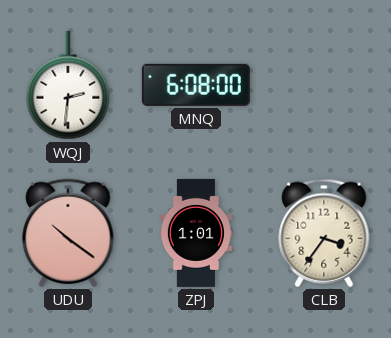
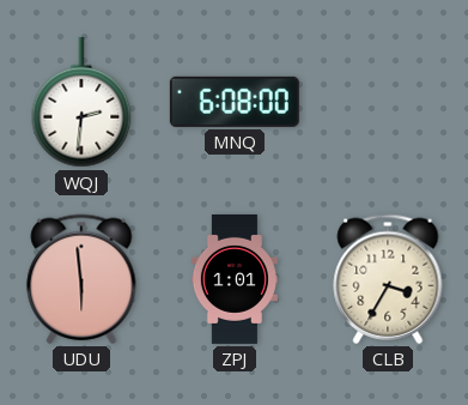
UDU: 10:21 -> 5:59
CLB: 3:36 -> 3:35
